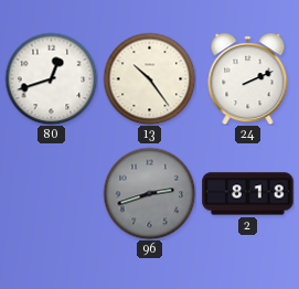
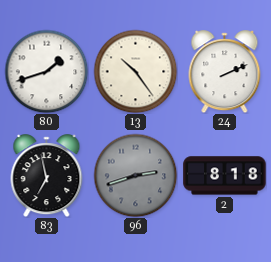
80: 12:42 -> 1:42
83: none -> 6:58
